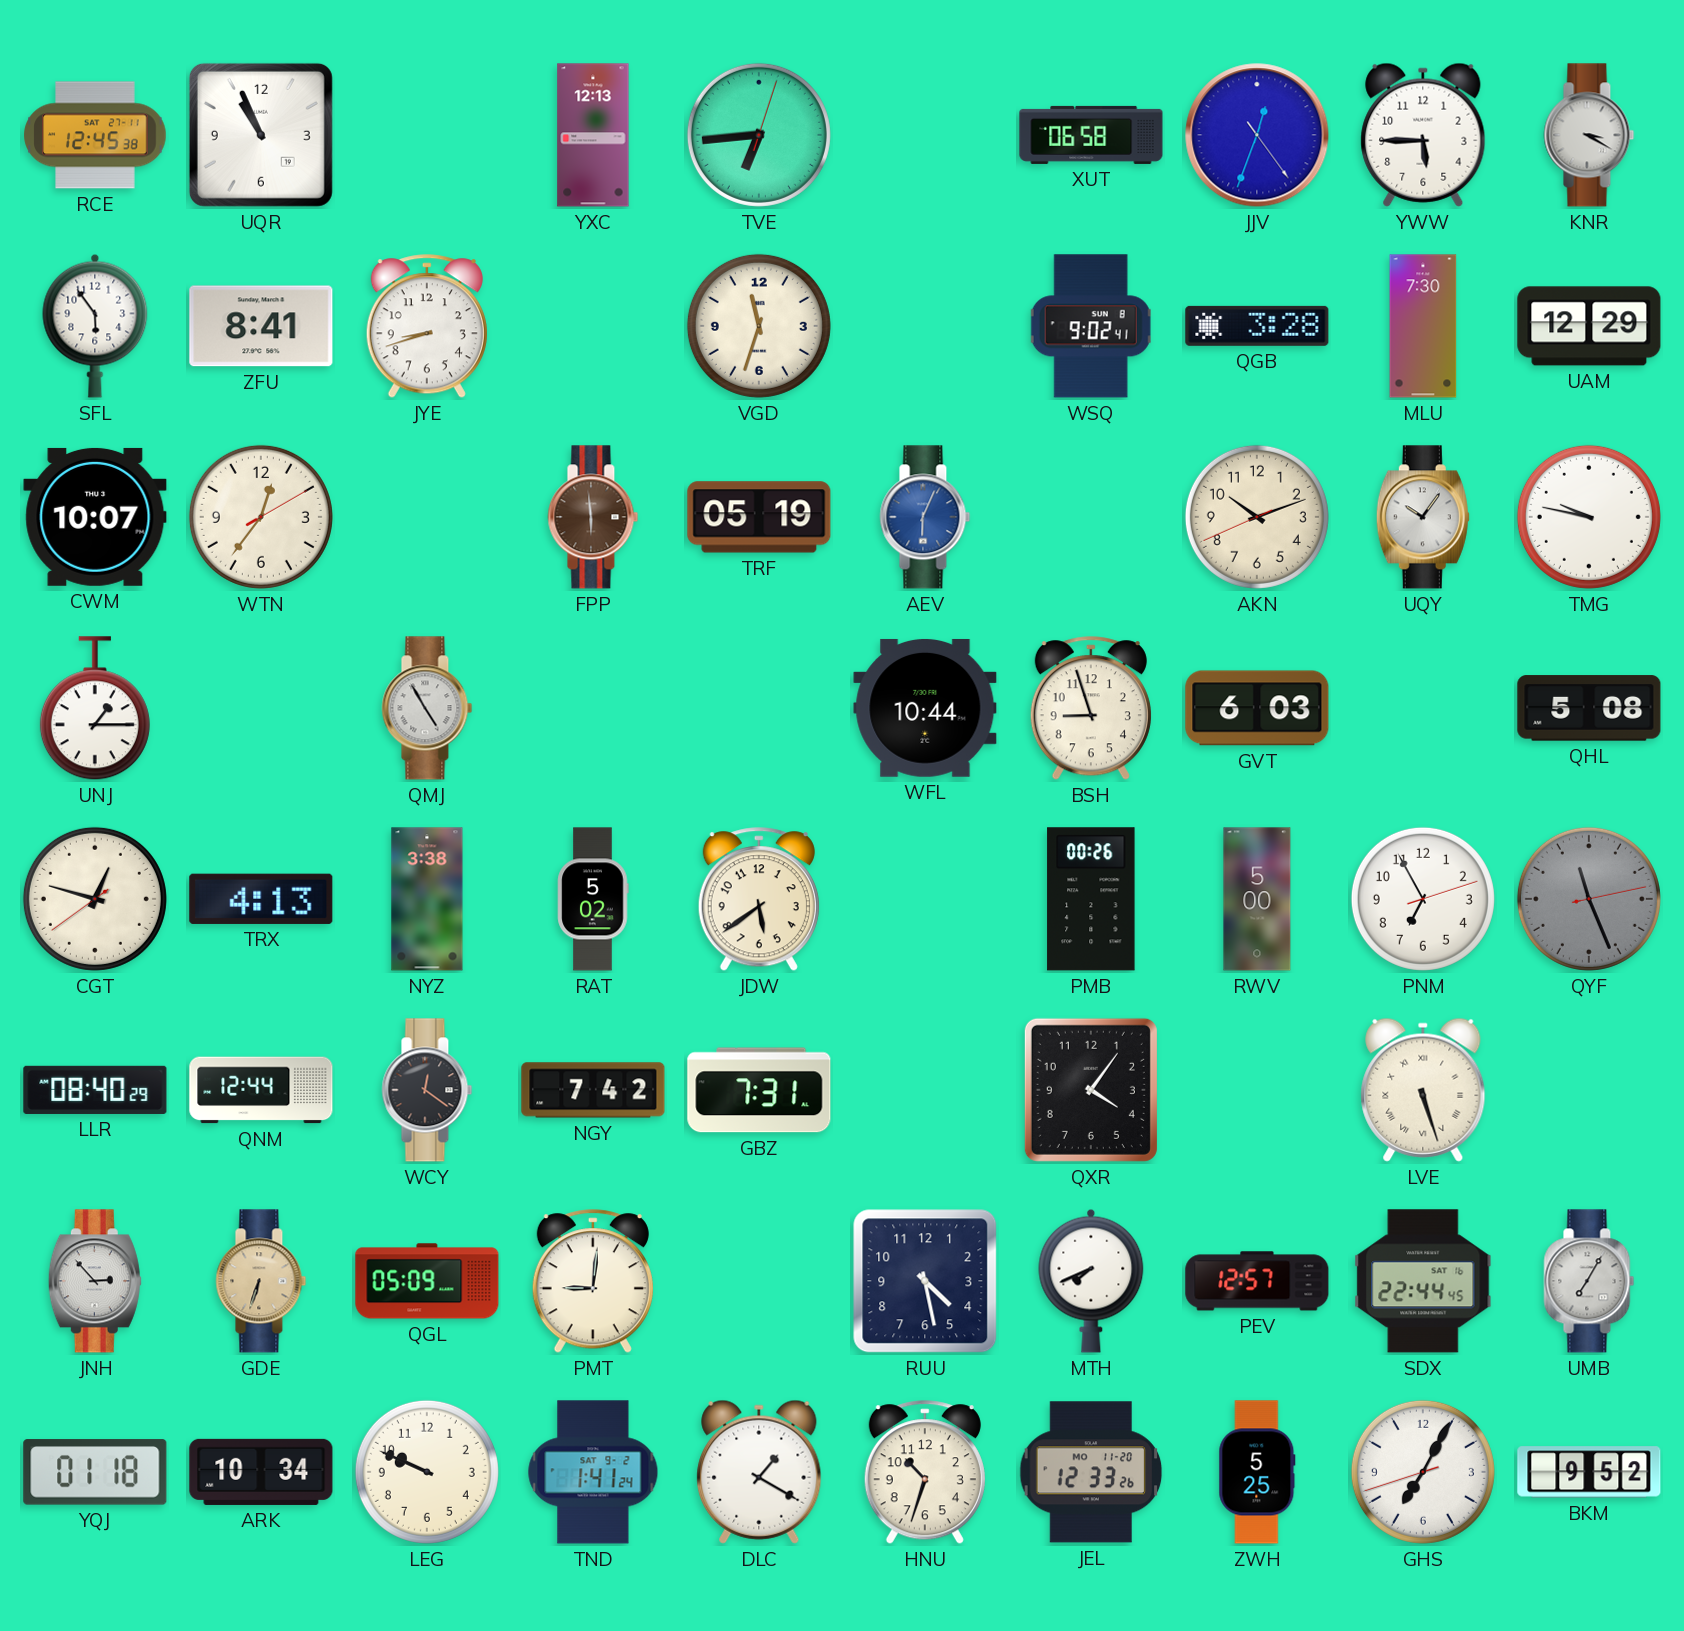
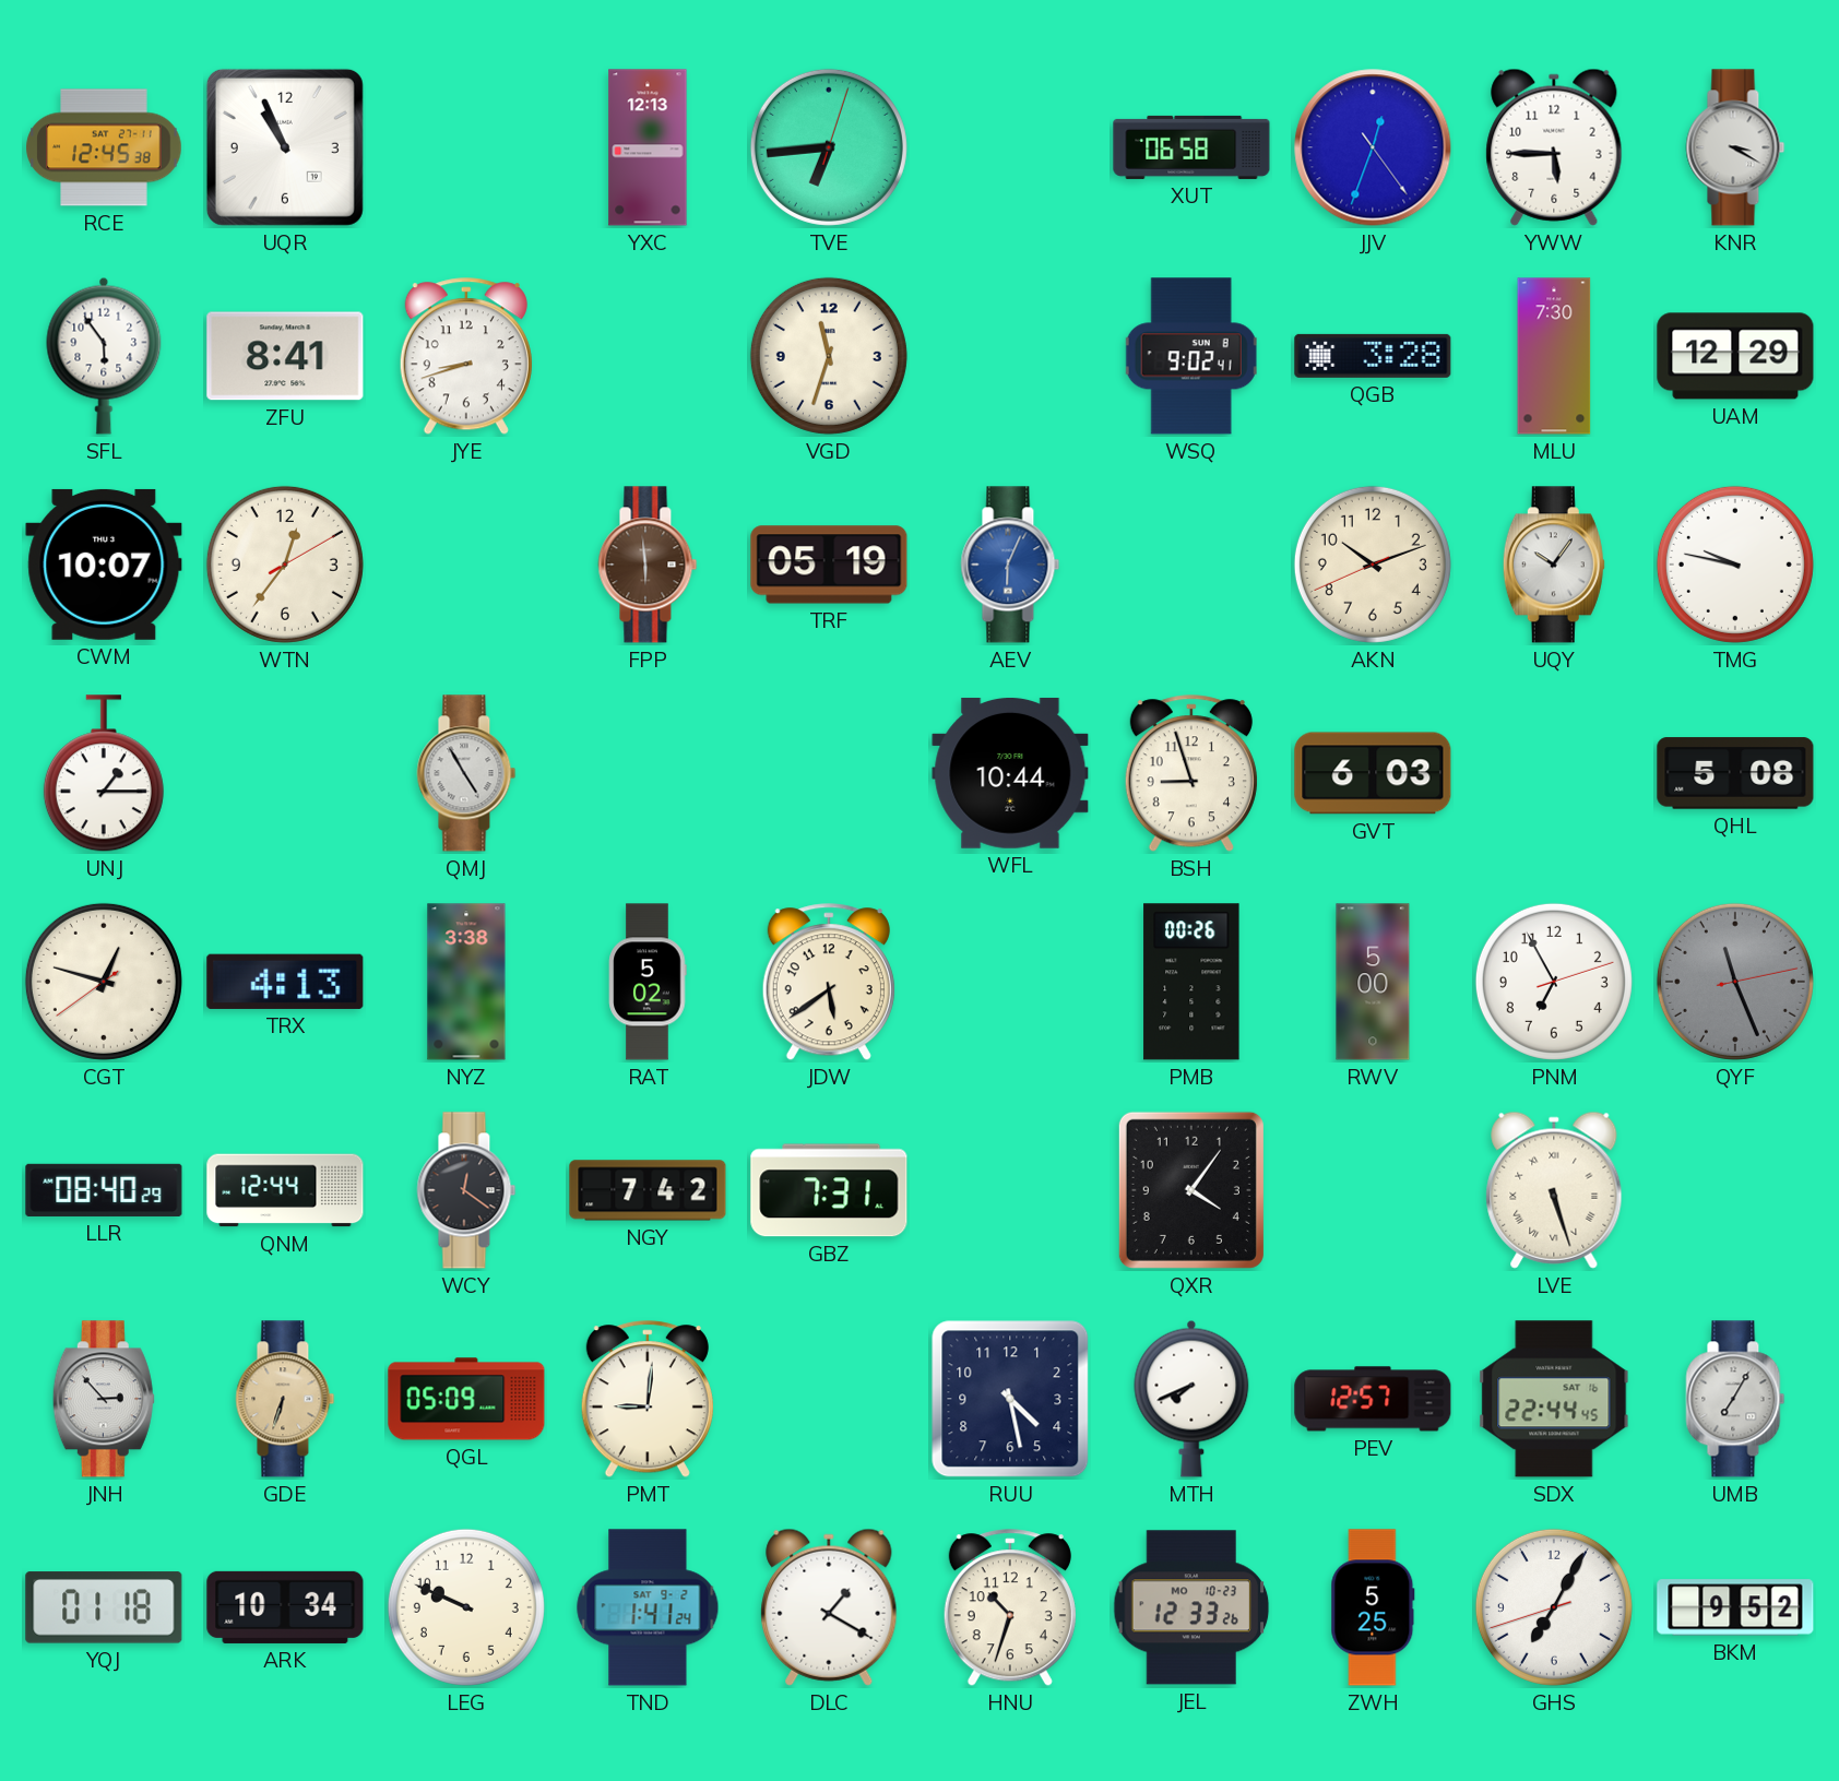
JEL date: MO 11-20 -> MO 10-23
